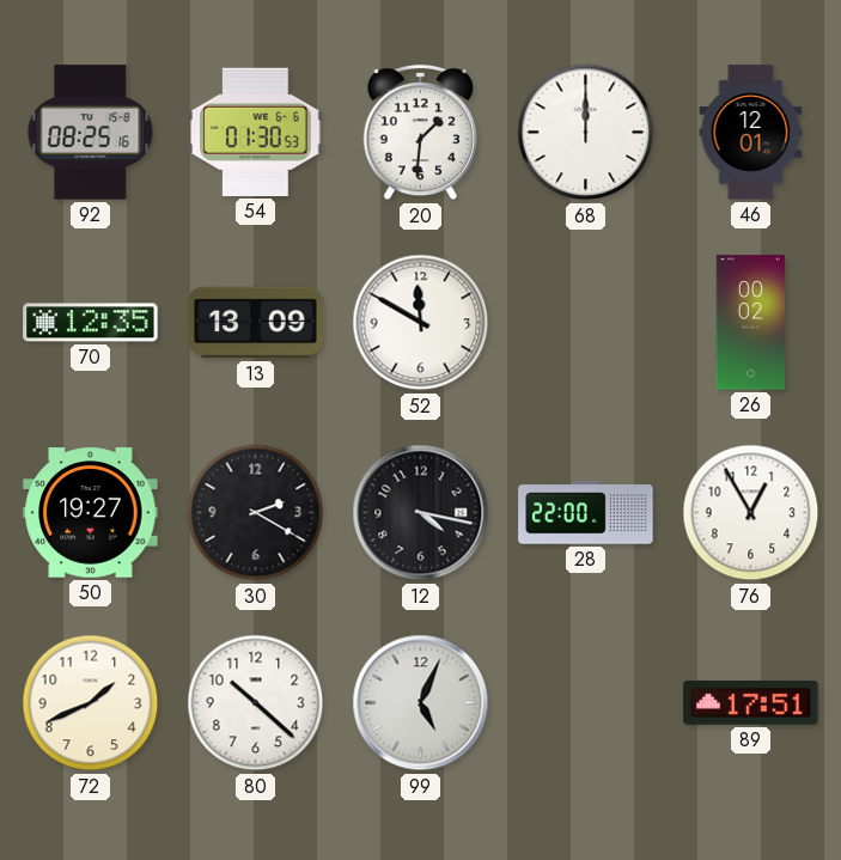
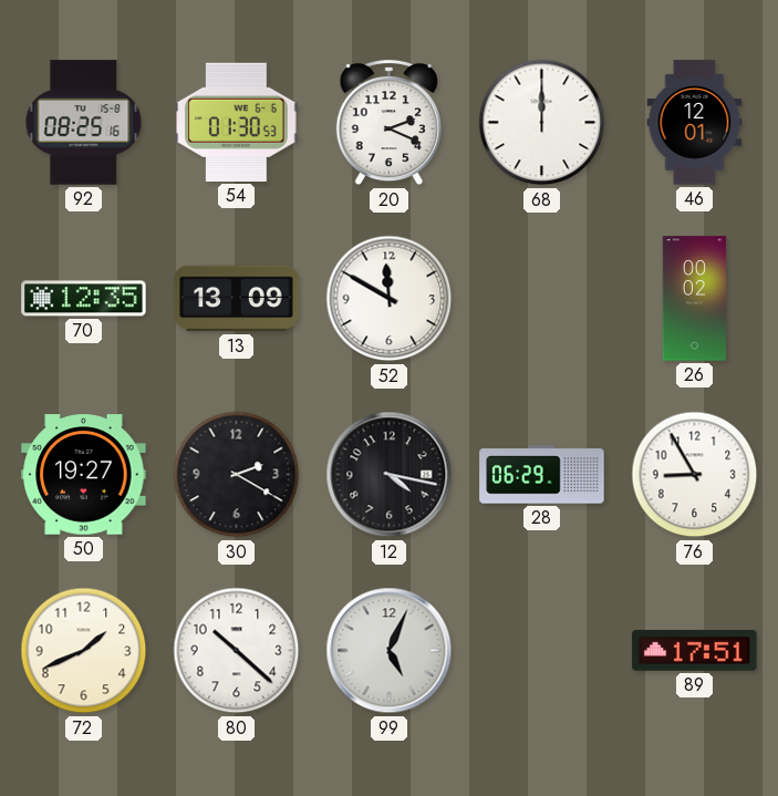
20: 1:31 -> 2:19
28: 22:00 -> 06:29
76: 12:55 -> 8:55
